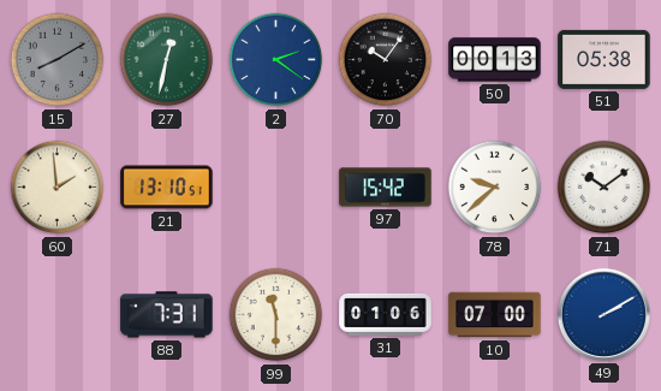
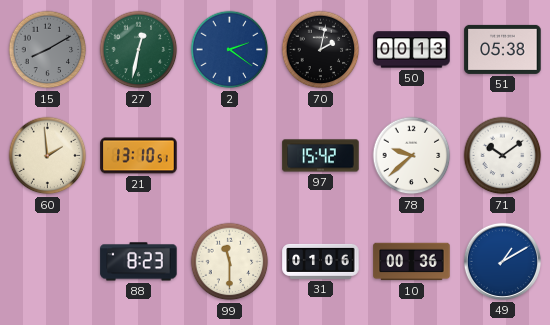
70: 10:06 -> 2:02
88: 7:31 -> 8:23
10: 07:00 -> 00:36
49: 2:10 -> 1:10
